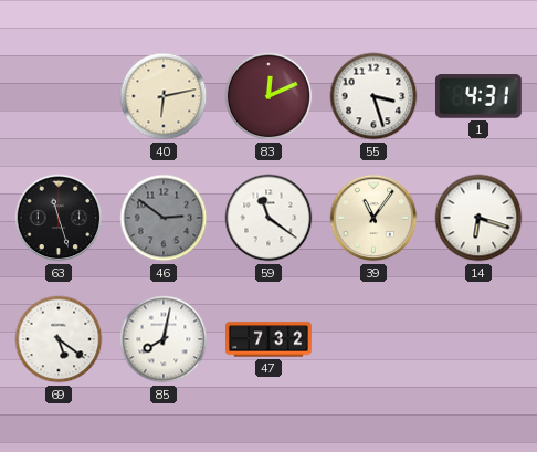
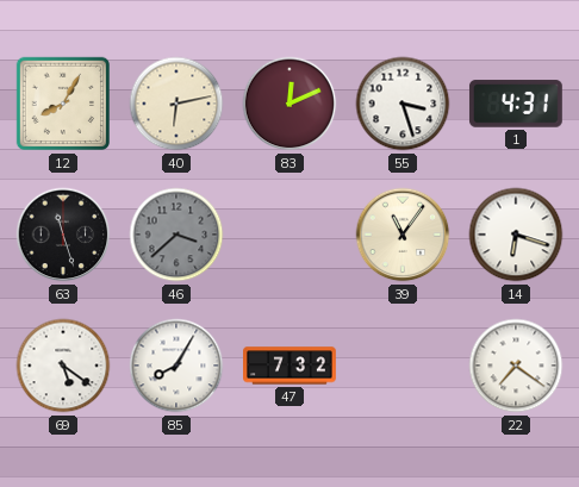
12: none -> 8:05
46: 2:51 -> 3:38
59: 11:21 -> none
85: 8:02 -> 8:05
22: none -> 7:21
